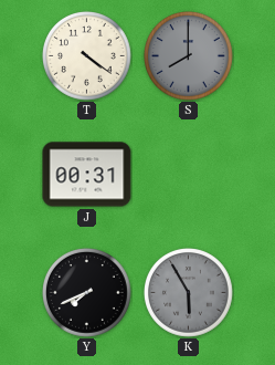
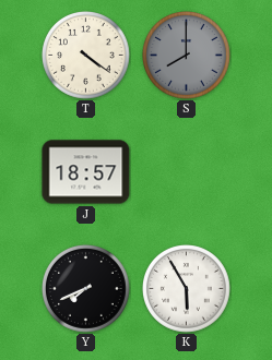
J: 00:31 -> 18:57
K dial: grey -> white
